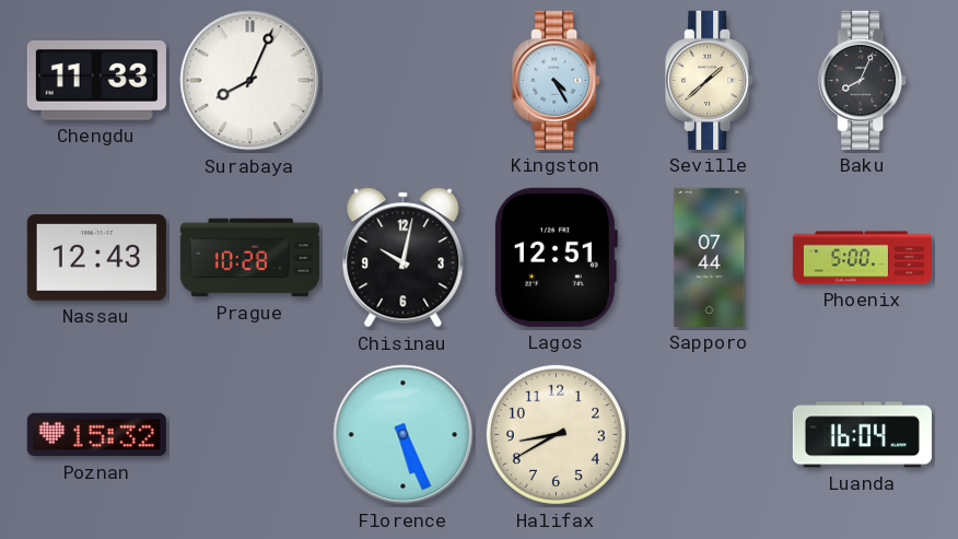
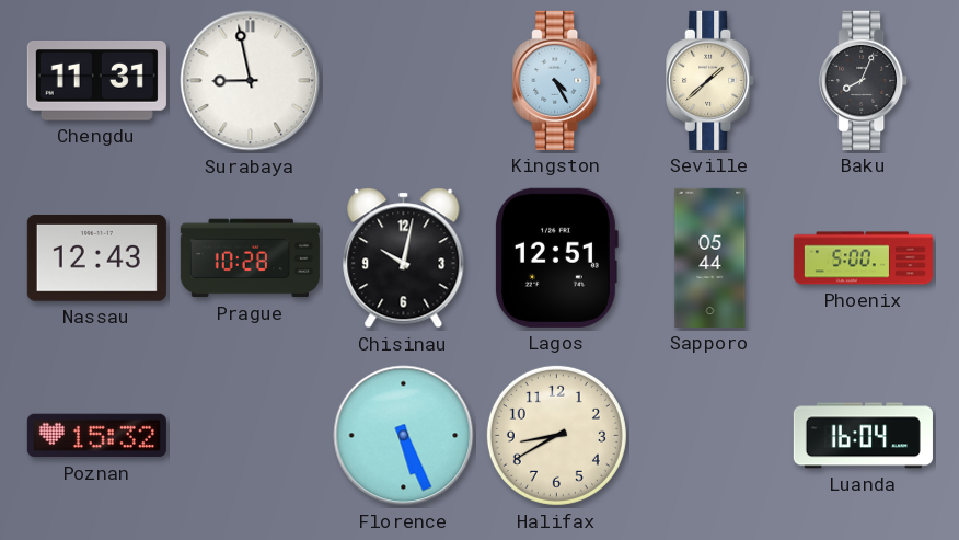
Chengdu: 11:33 -> 11:31
Surabaya: 8:04 -> 8:58
Sapporo: 07:44 -> 05:44
